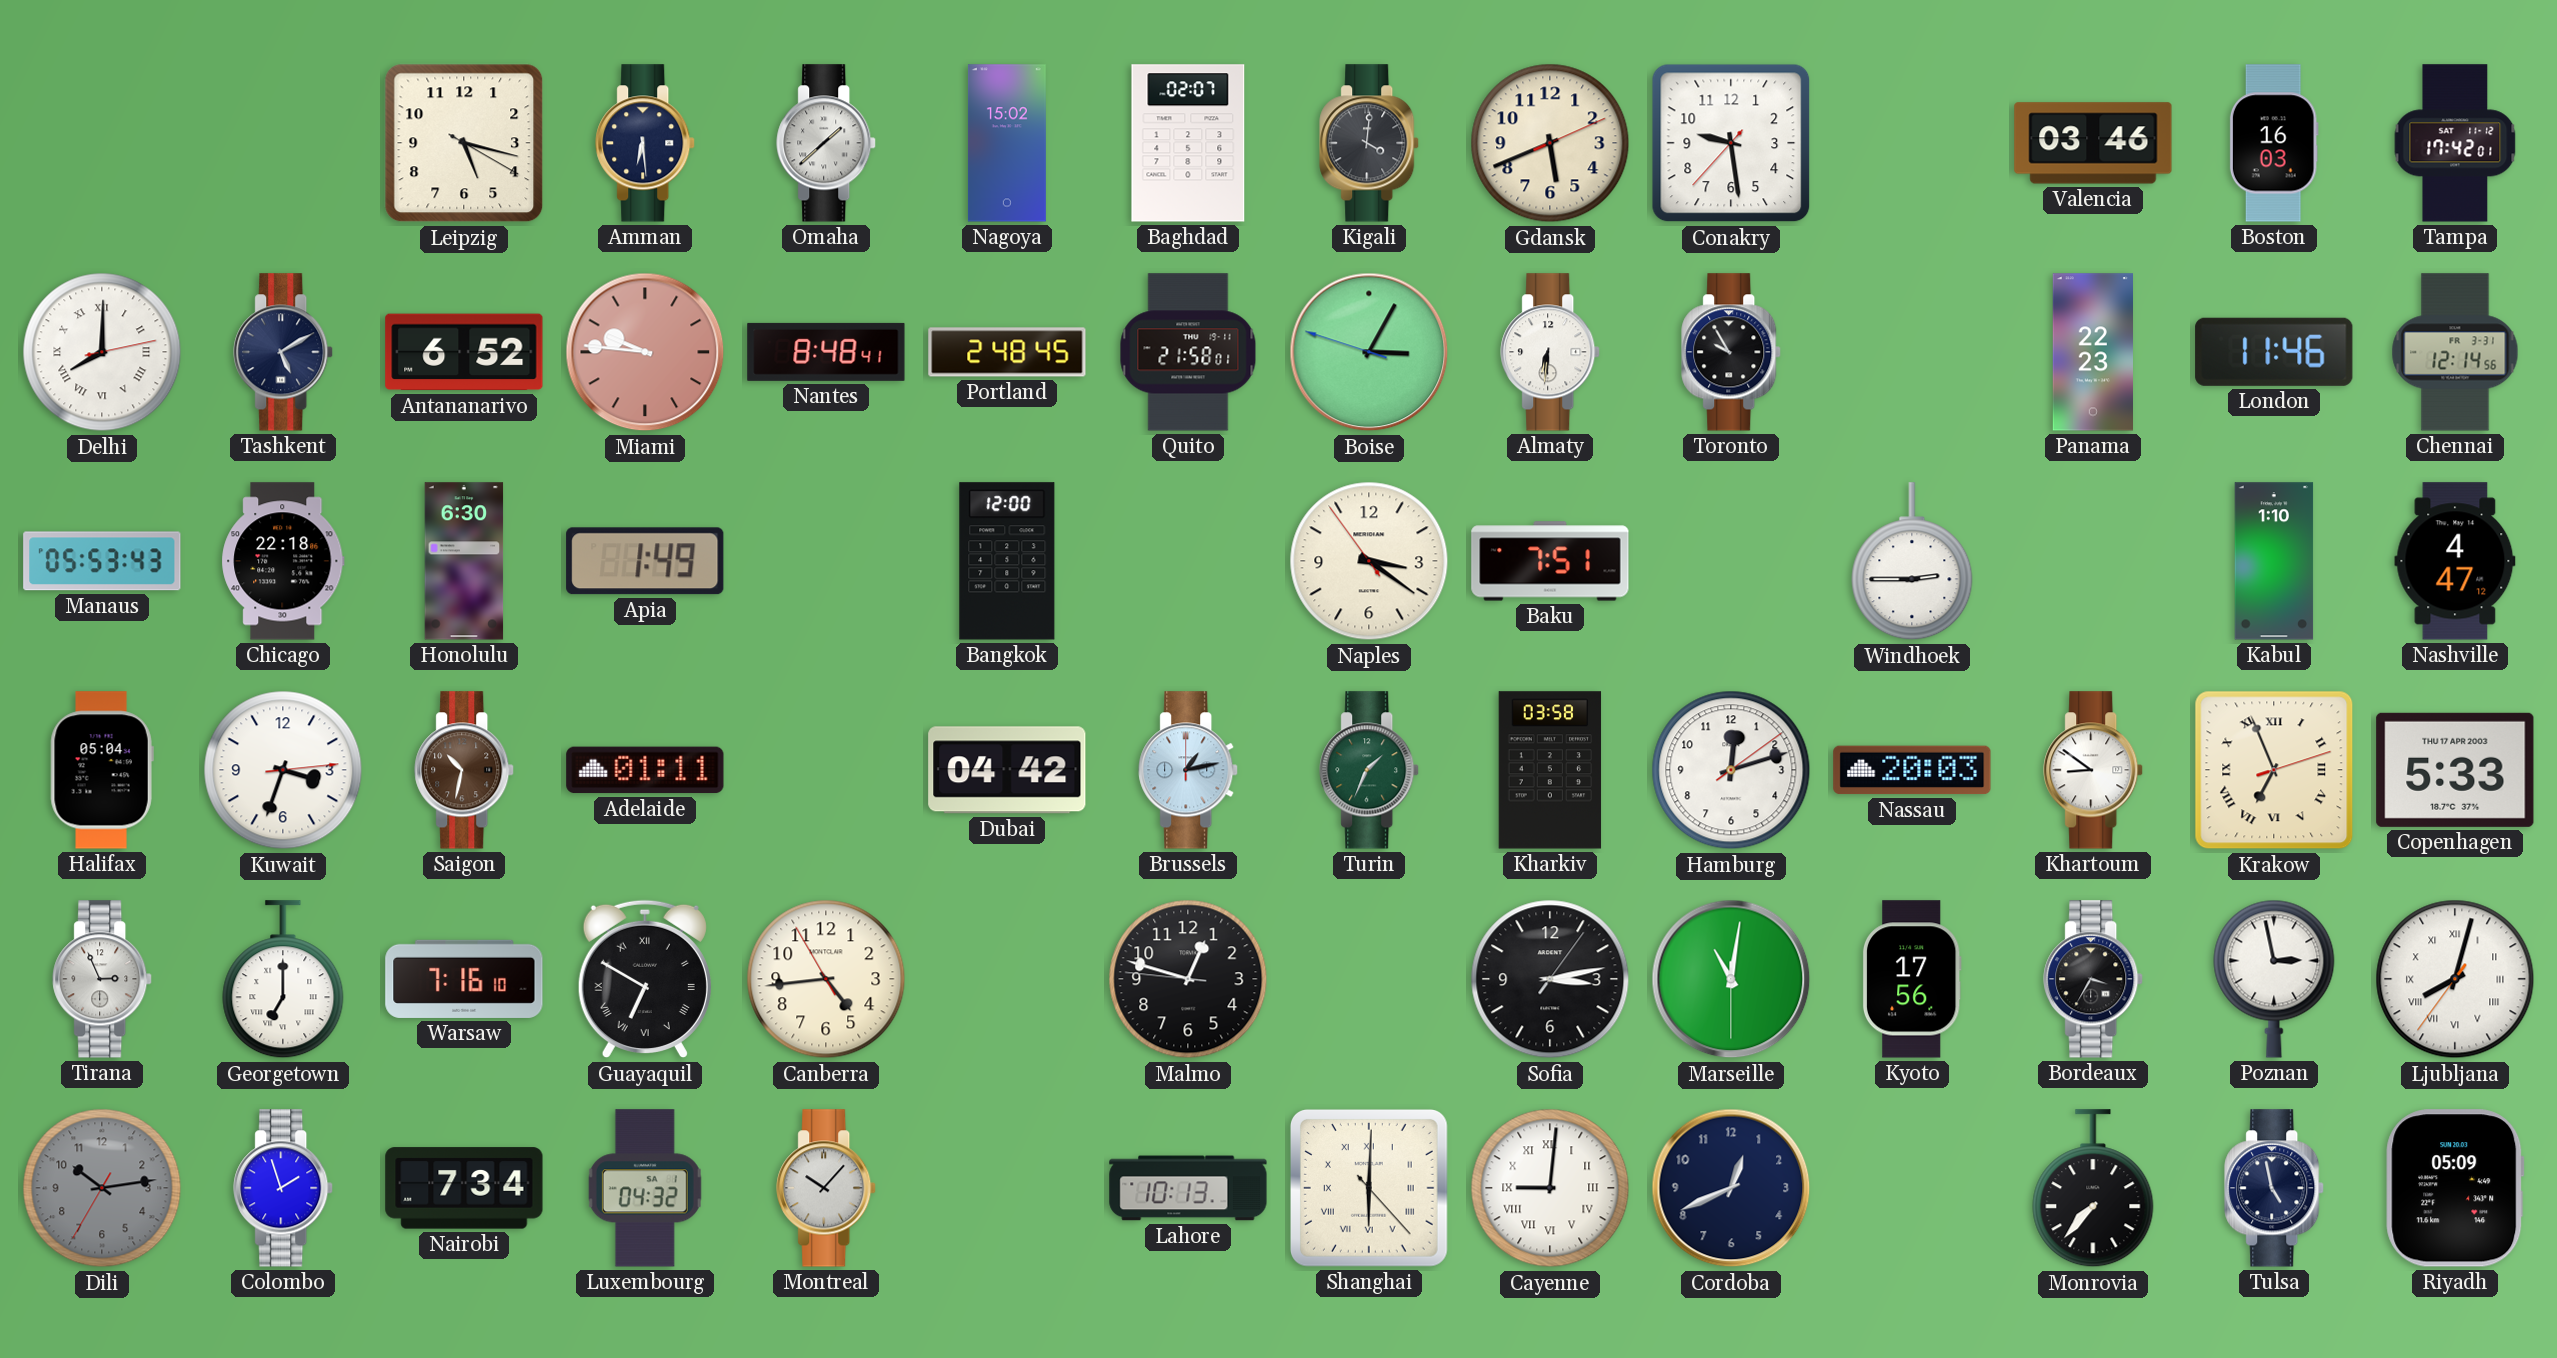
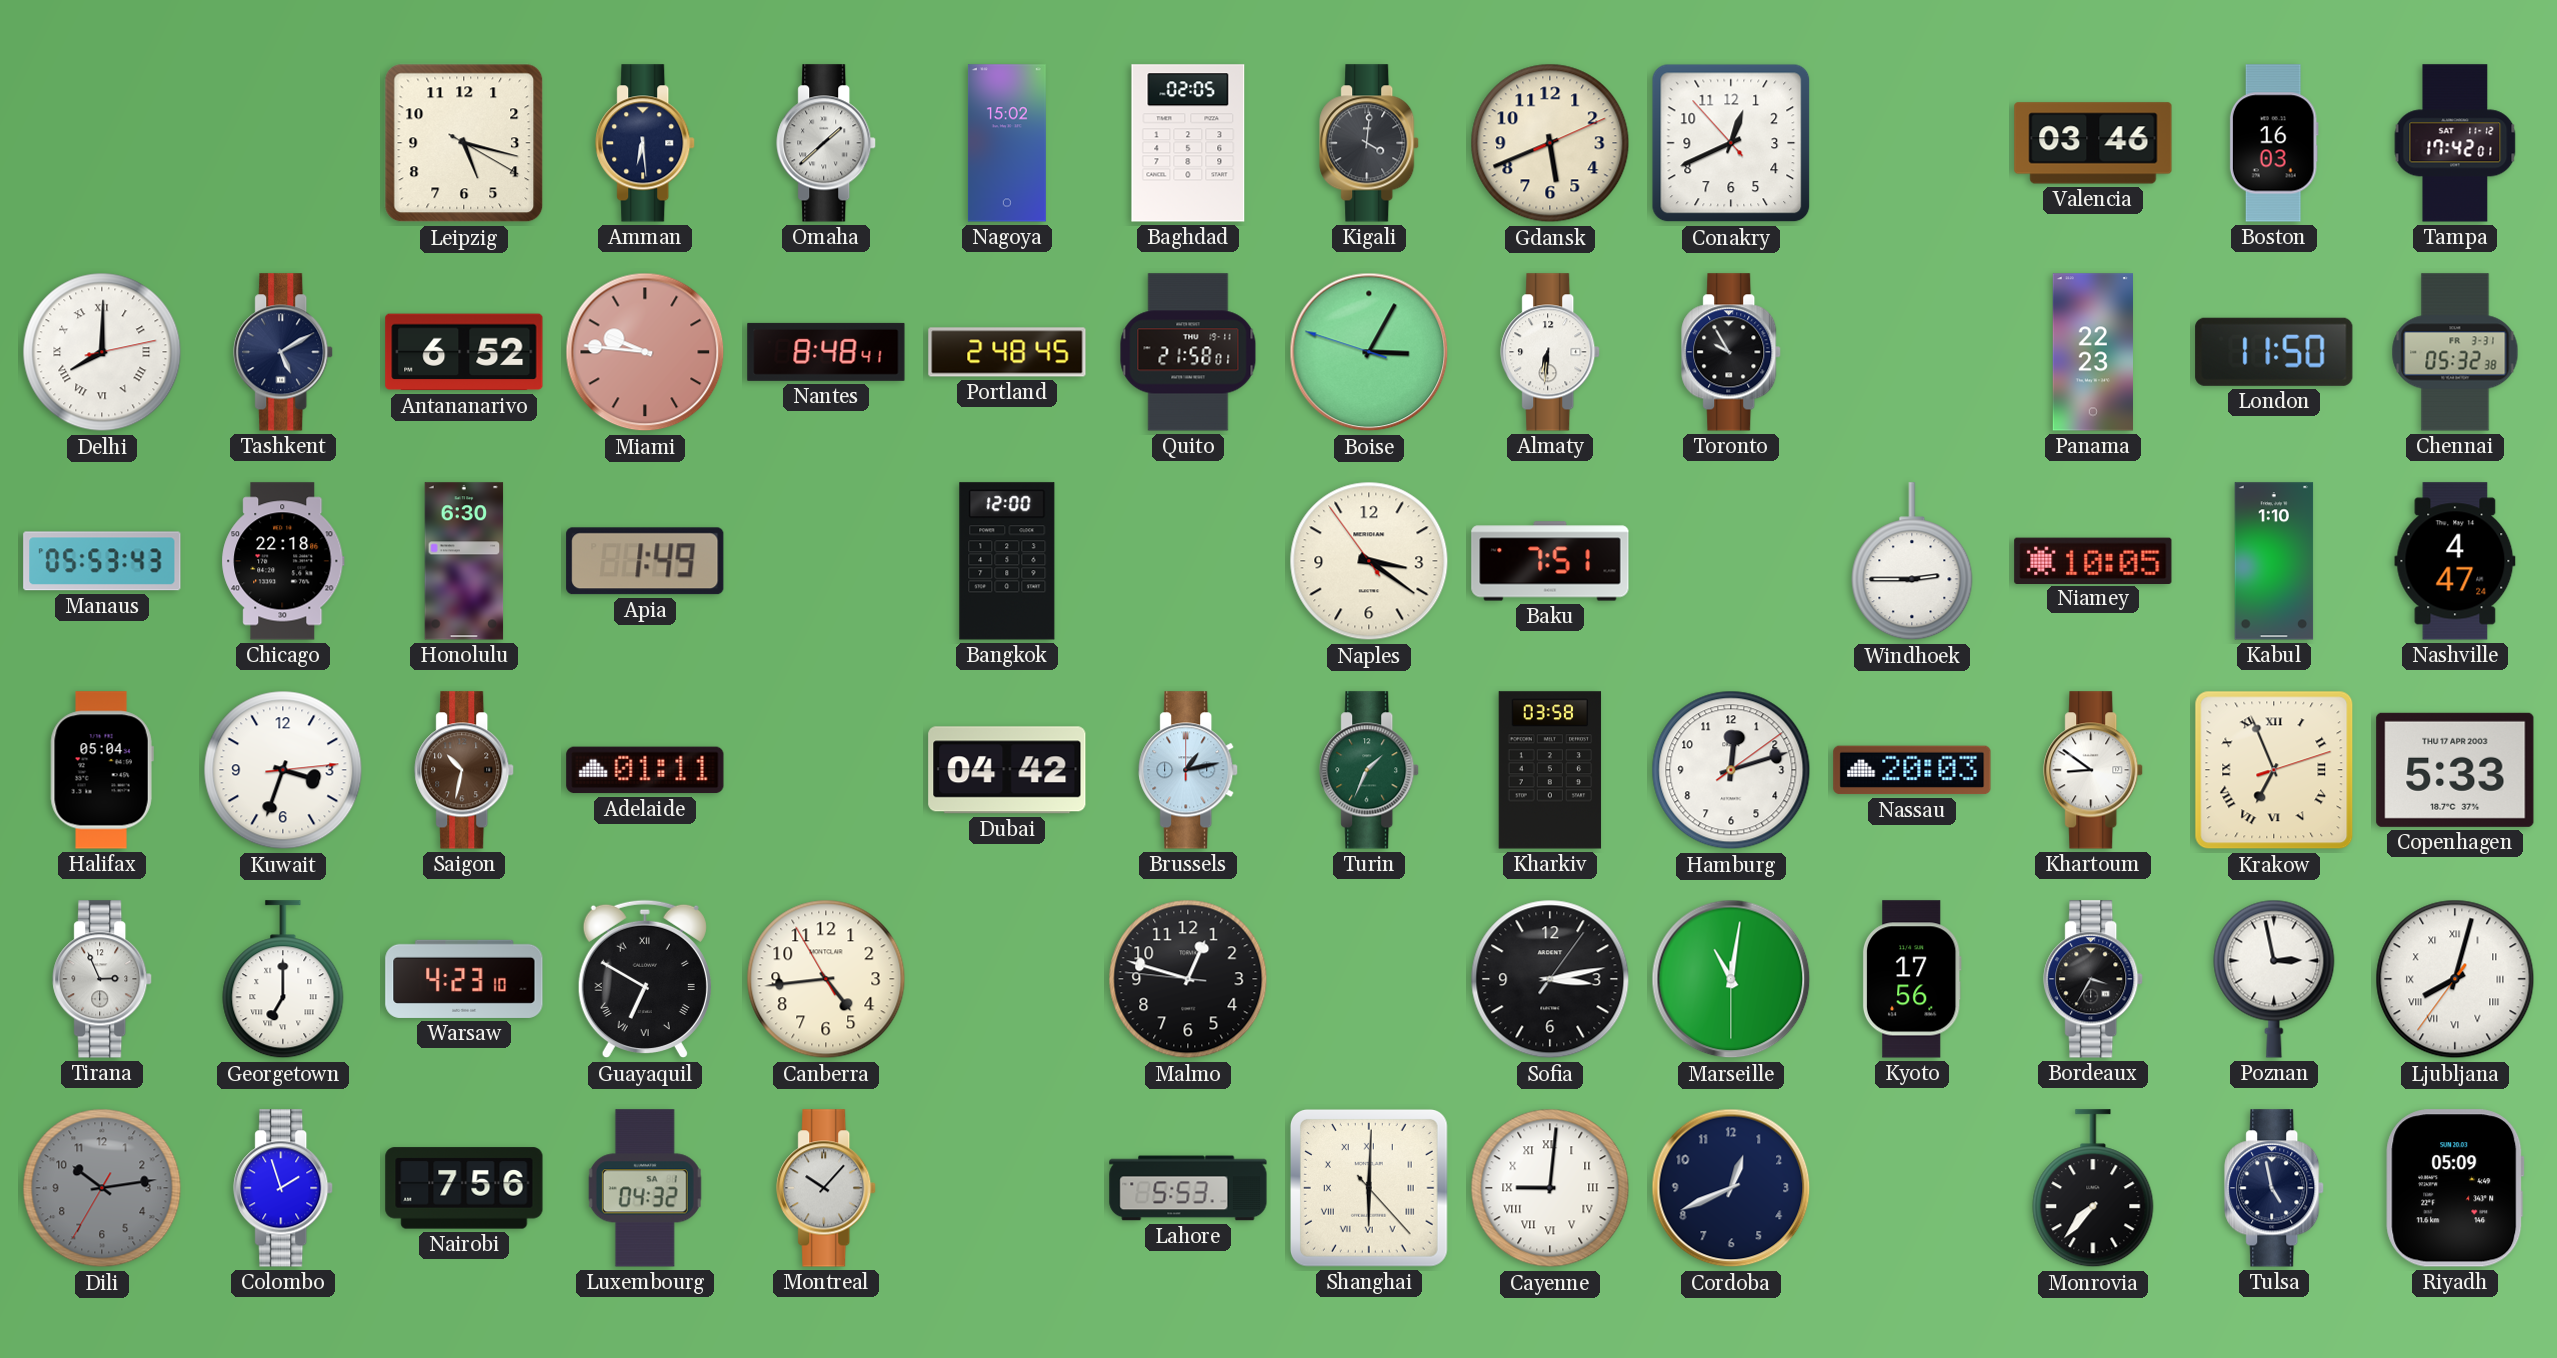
Baghdad: 02:07 -> 02:05
Conakry: 9:28 -> 12:40
London: 11:46 -> 11:50
Chennai: 12:14 -> 05:32
Niamey: none -> 10:05
Nashville: 4:47:12 -> 4:47:24
Warsaw: 7:16 -> 4:23
Nairobi: 7:34 -> 7:56
Lahore: 10:13 -> 5:53
